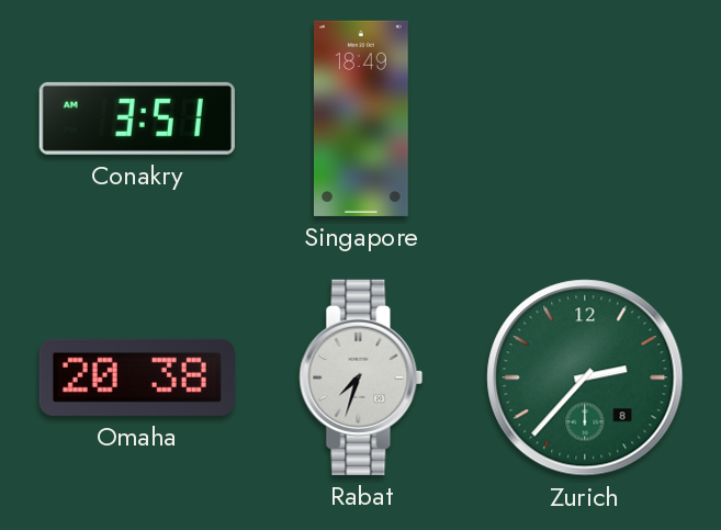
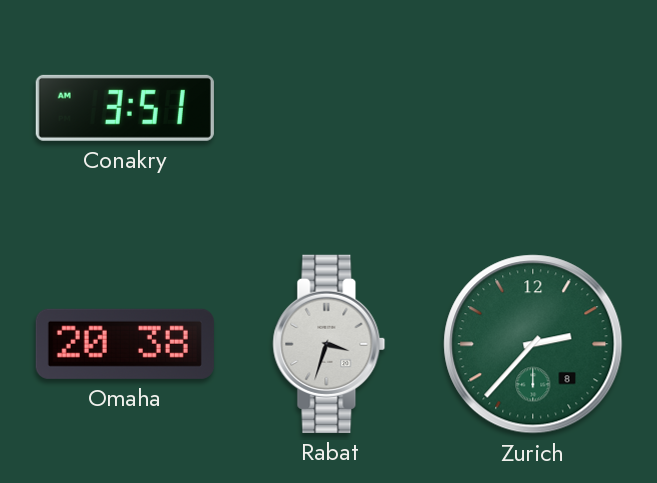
Singapore: 18:49 -> none
Rabat: 7:33 -> 3:33
